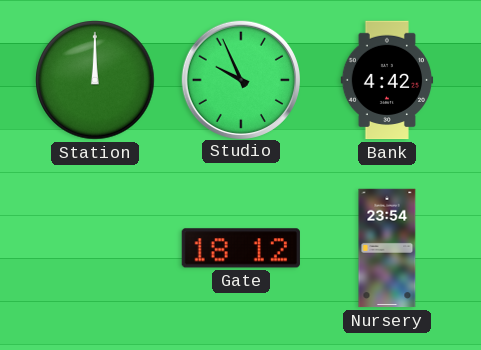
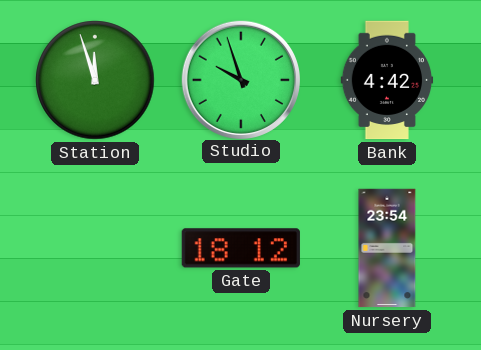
Station: 12:00 -> 11:57
Studio: 9:56 -> 9:57
